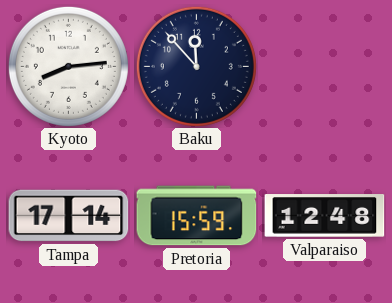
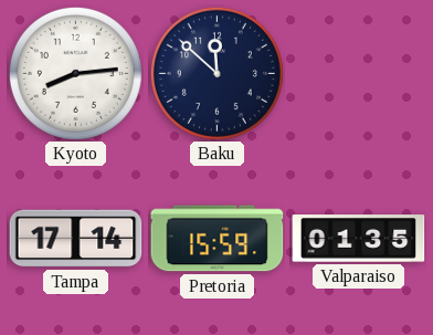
Baku: 11:53 -> 11:52
Valparaiso: 12:48 -> 01:35
